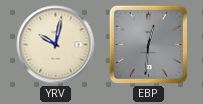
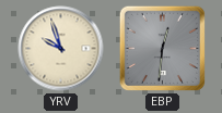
YRV: 10:02 -> 9:57
